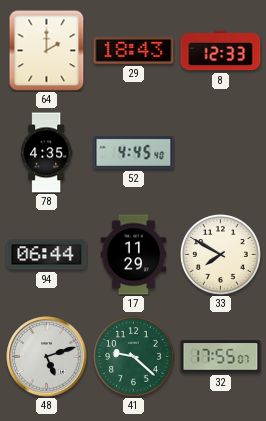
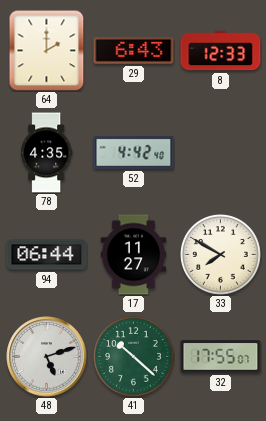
29: 18:43 -> 6:43
52: 4:45 -> 4:42
17: 11:29 -> 11:27
41: 9:22 -> 10:22
